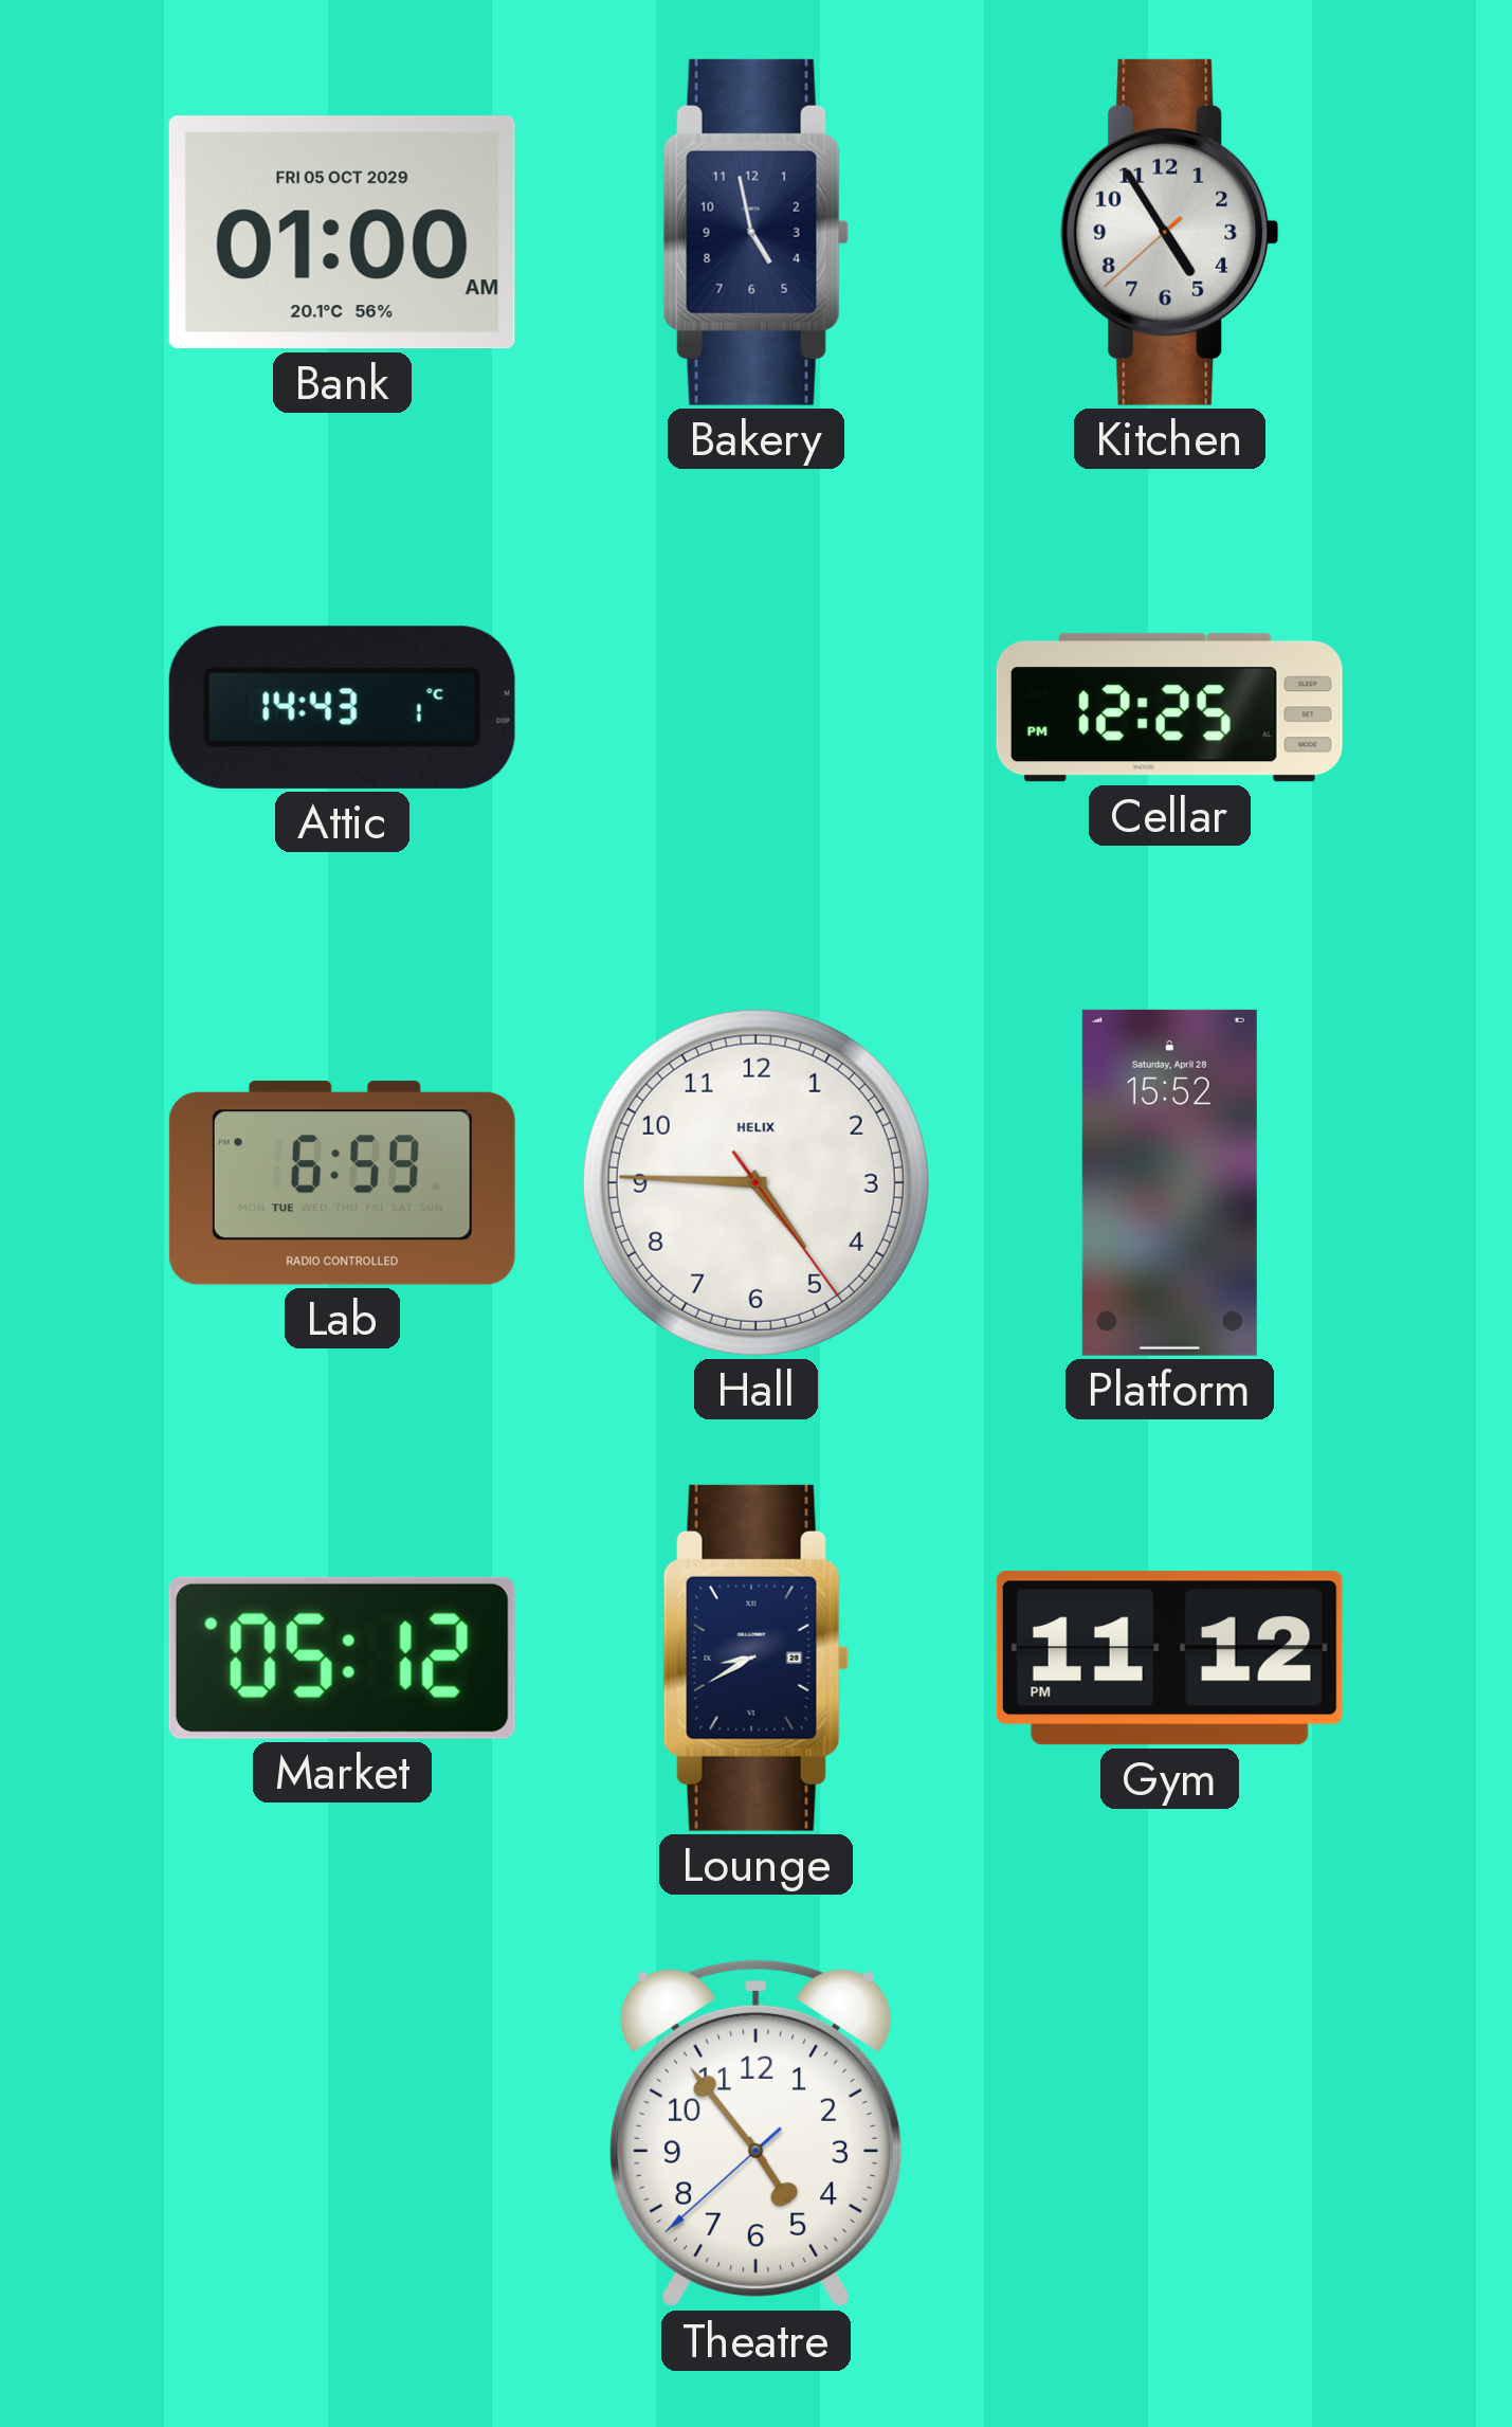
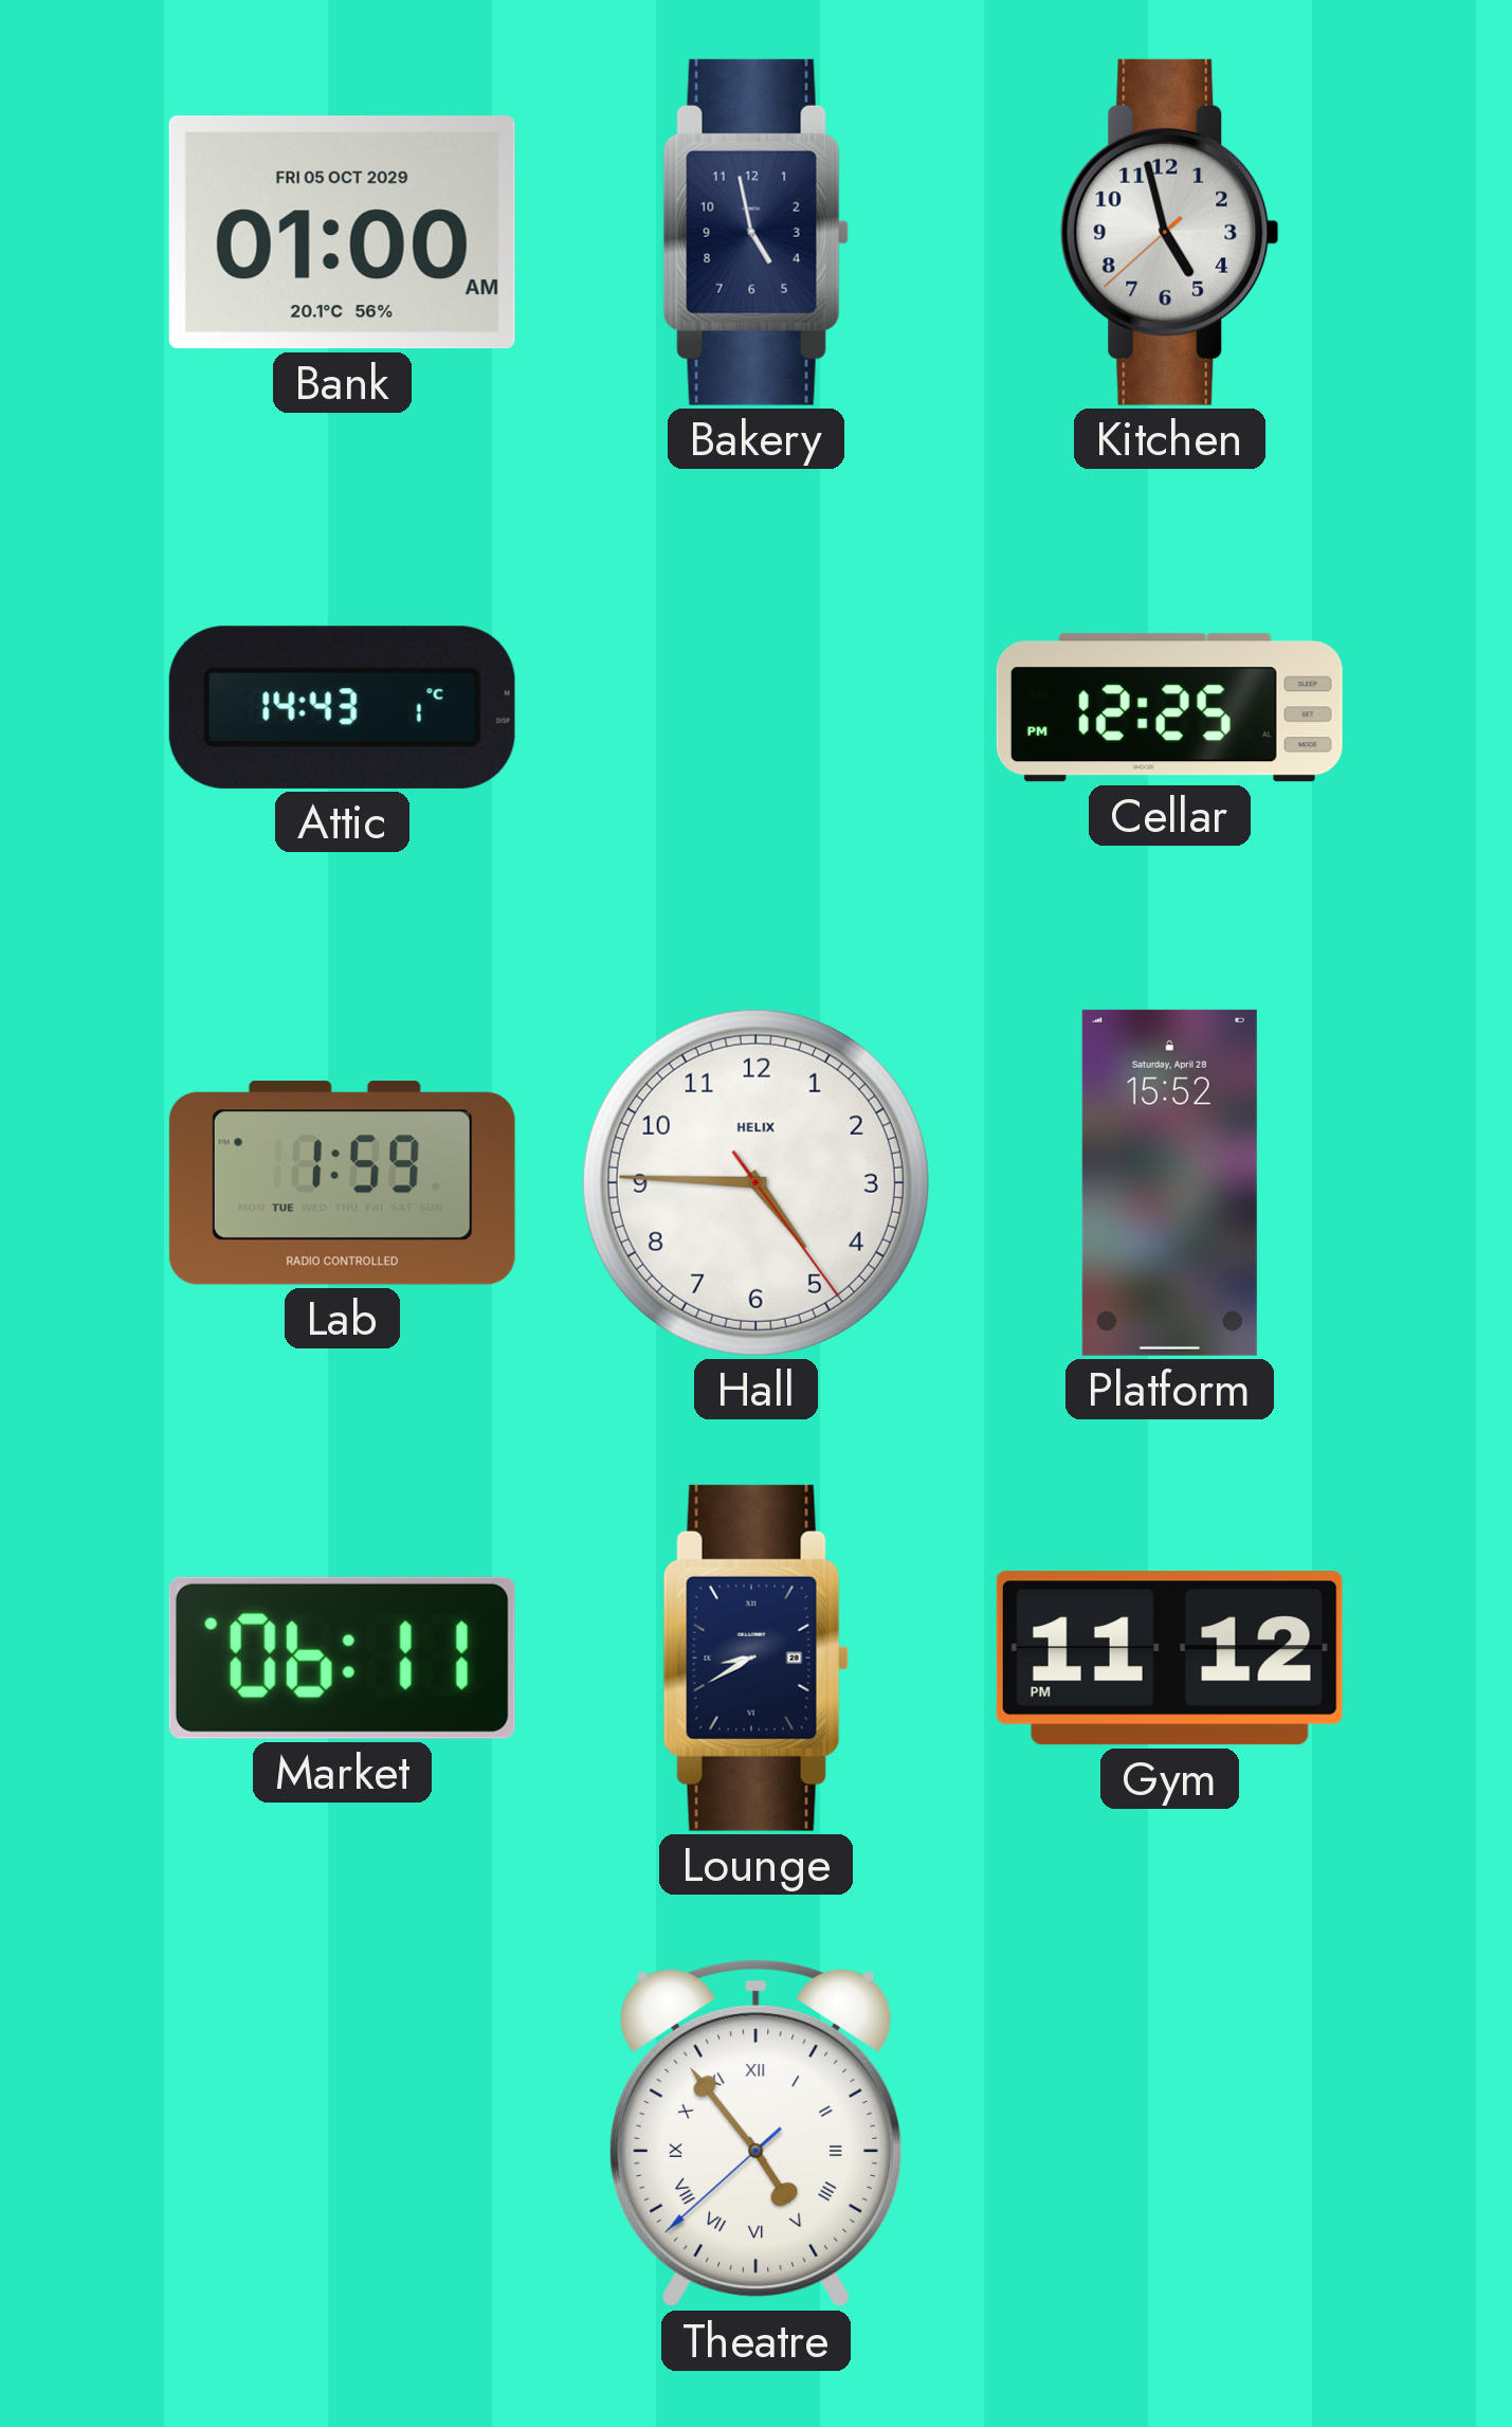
Kitchen: 4:54 -> 4:57
Lab: 6:59 -> 1:59
Market: 05:12 -> 06:11
Theatre numerals: Arabic -> Roman
